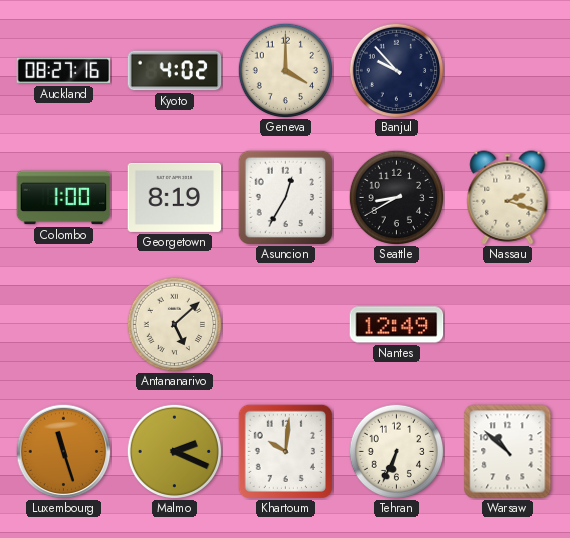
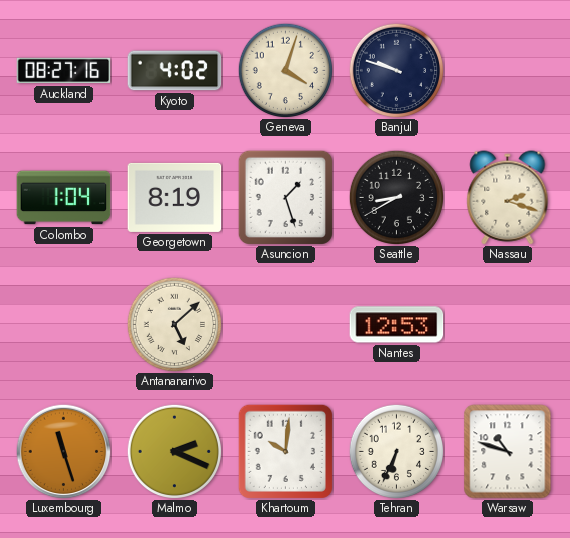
Geneva: 4:00 -> 4:03
Banjul: 9:53 -> 9:48
Colombo: 1:00 -> 1:04
Asuncion: 12:35 -> 1:27
Nantes: 12:49 -> 12:53
Warsaw: 10:52 -> 10:48
